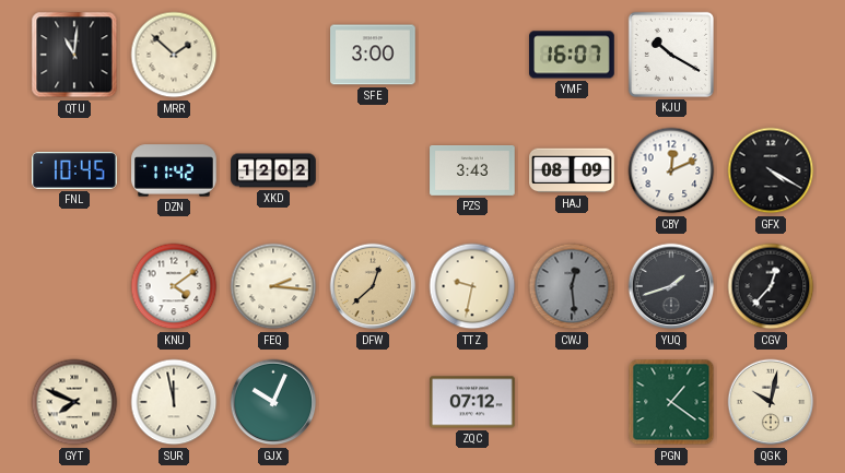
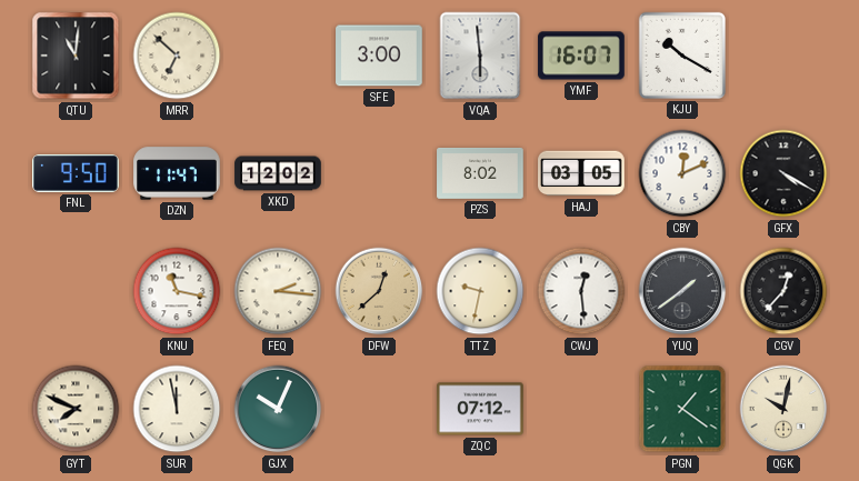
MRR: 1:52 -> 6:52
VQA: none -> 5:59
FNL: 10:45 -> 9:50
DZN: 11:42 -> 11:47
PZS: 3:43 -> 8:02
HAJ: 08:09 -> 03:05
KNU: 4:09 -> 11:17
CWJ dial: grey -> white
YUQ: 1:42 -> 1:39
